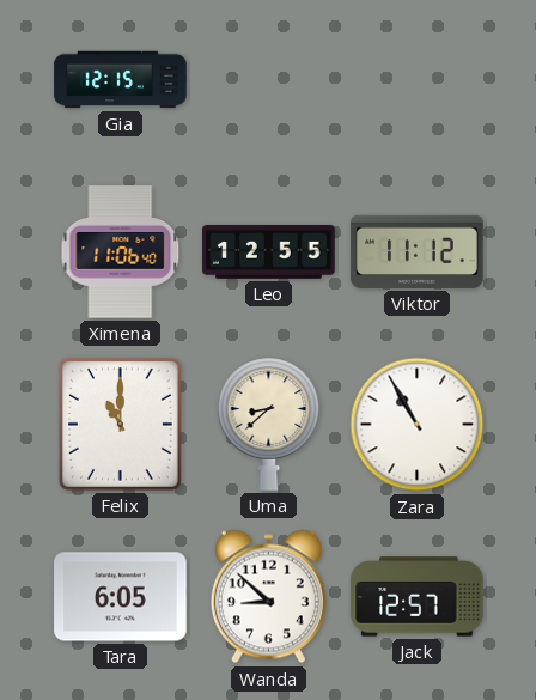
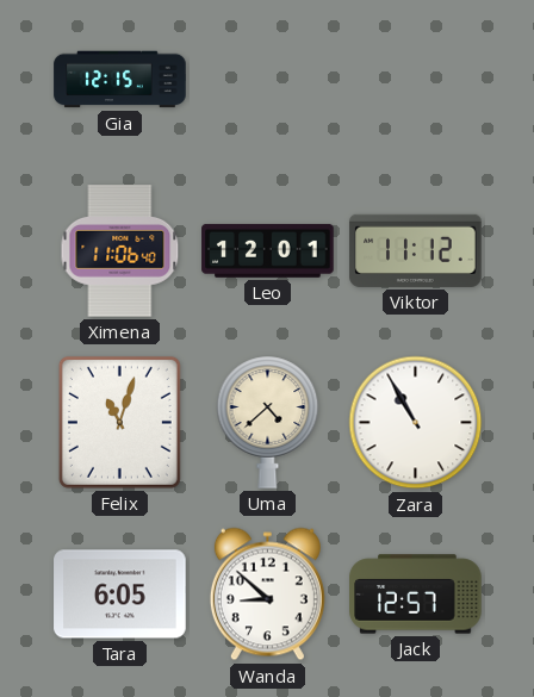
Leo: 12:55 -> 12:01
Felix: 11:00 -> 11:03
Uma: 8:38 -> 4:38
